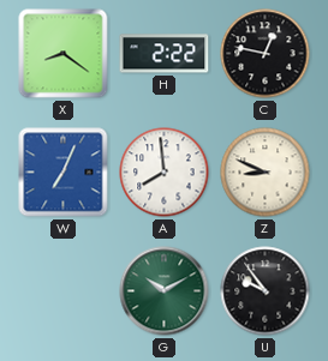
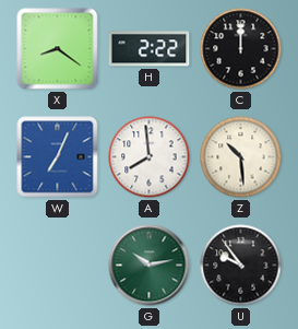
C: 12:47 -> 12:00
Z: 8:49 -> 10:29
G: 10:10 -> 10:13
